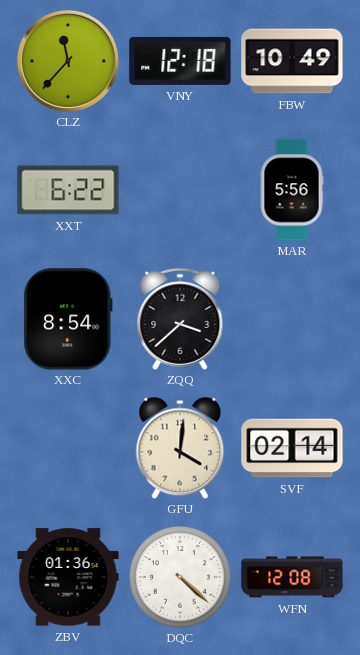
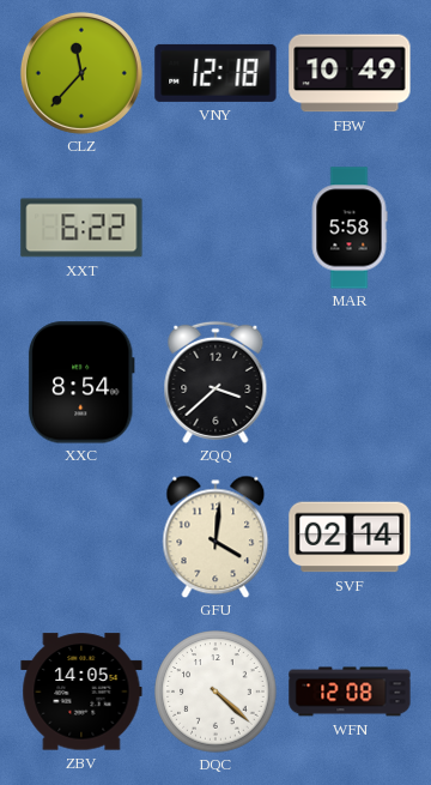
MAR: 5:56 -> 5:58
ZBV: 01:36 -> 14:05
